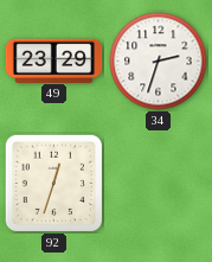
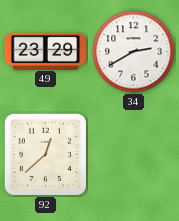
34: 2:33 -> 2:40
92: 12:33 -> 12:38
